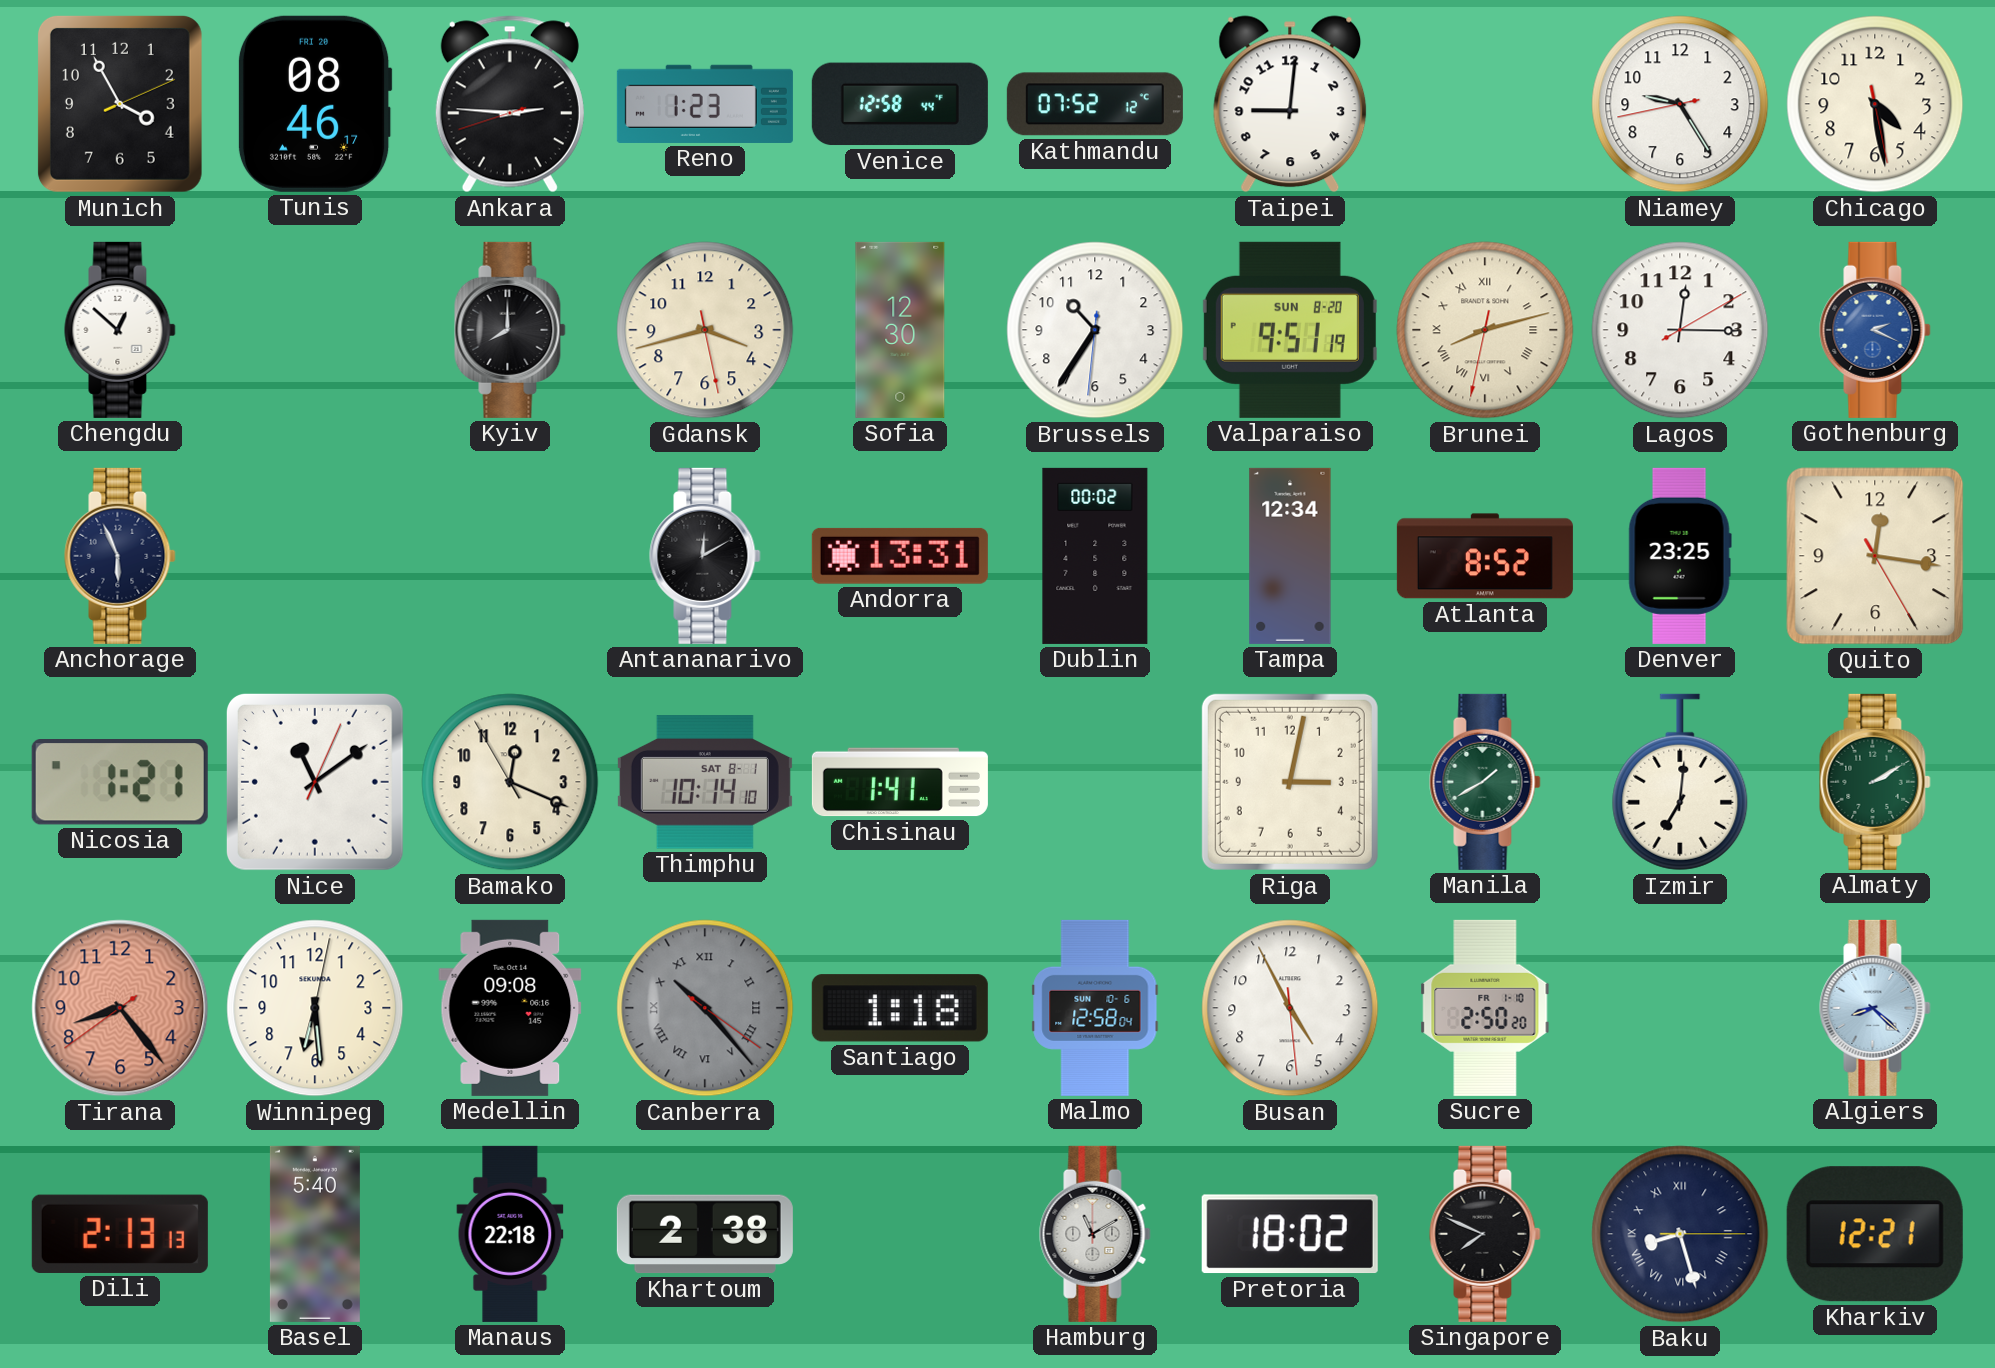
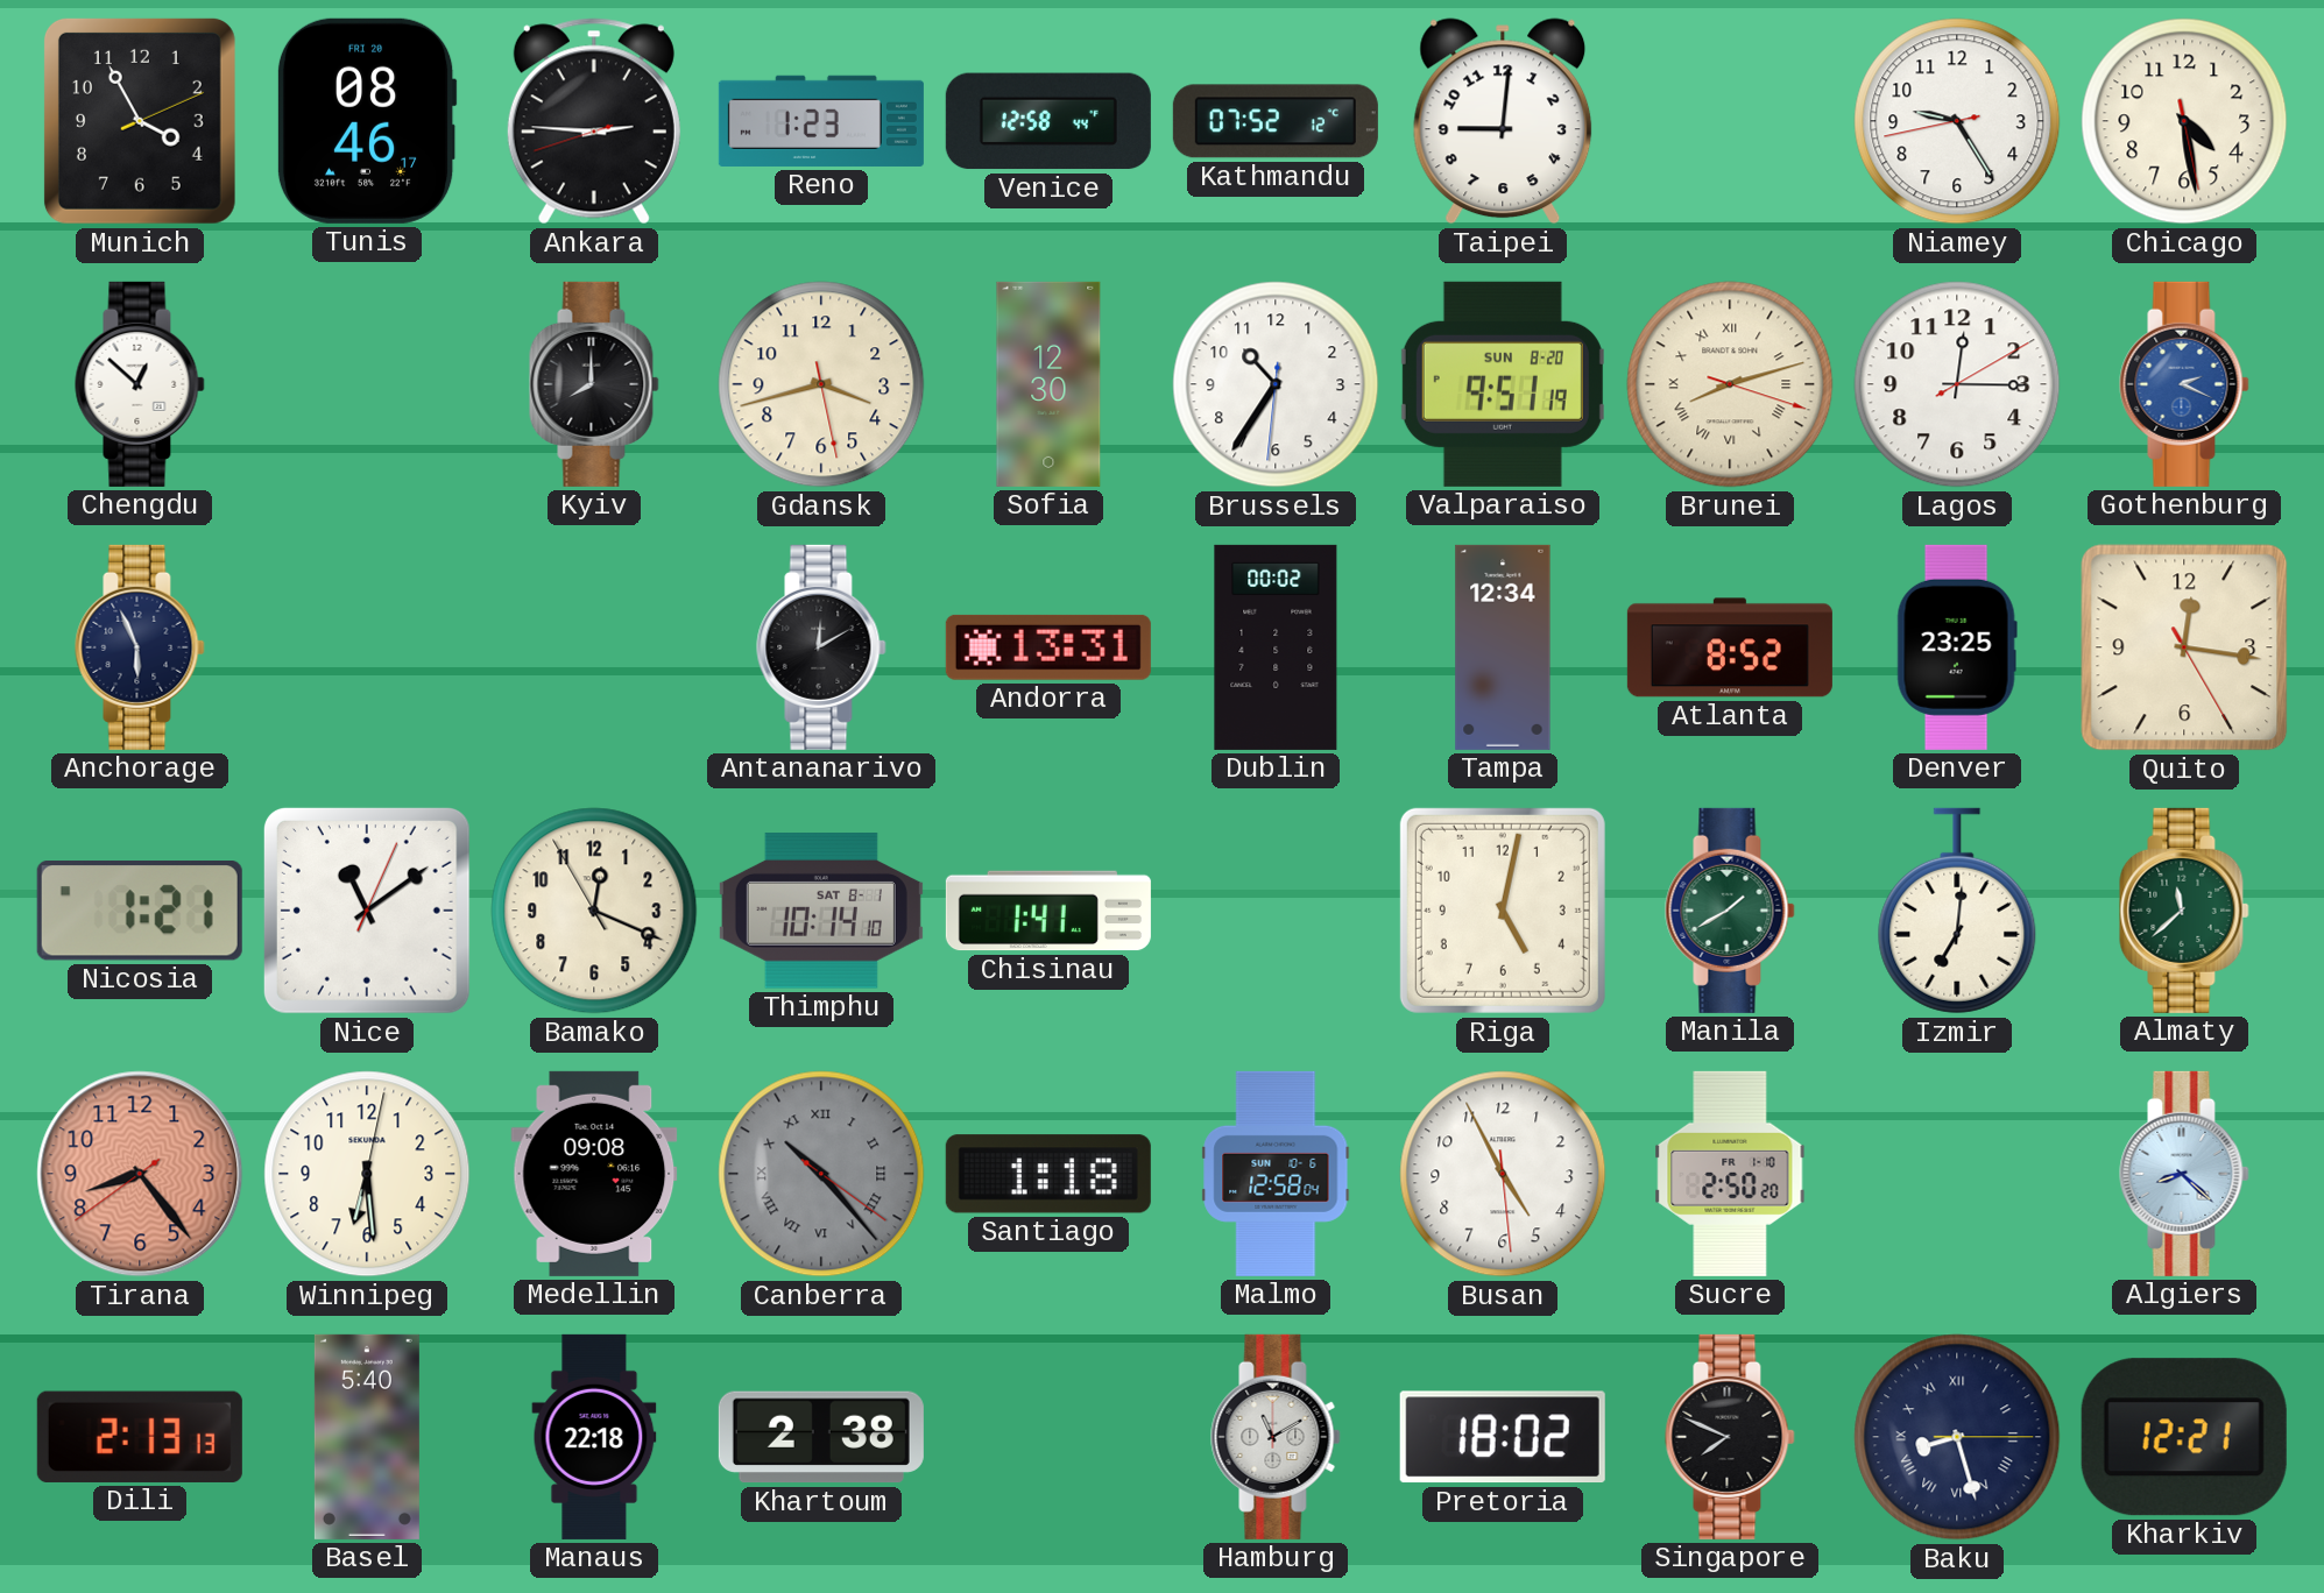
Brunei: 8:12:32 -> 8:12:18
Riga: 3:02 -> 5:02
Almaty: 2:10 -> 11:38
